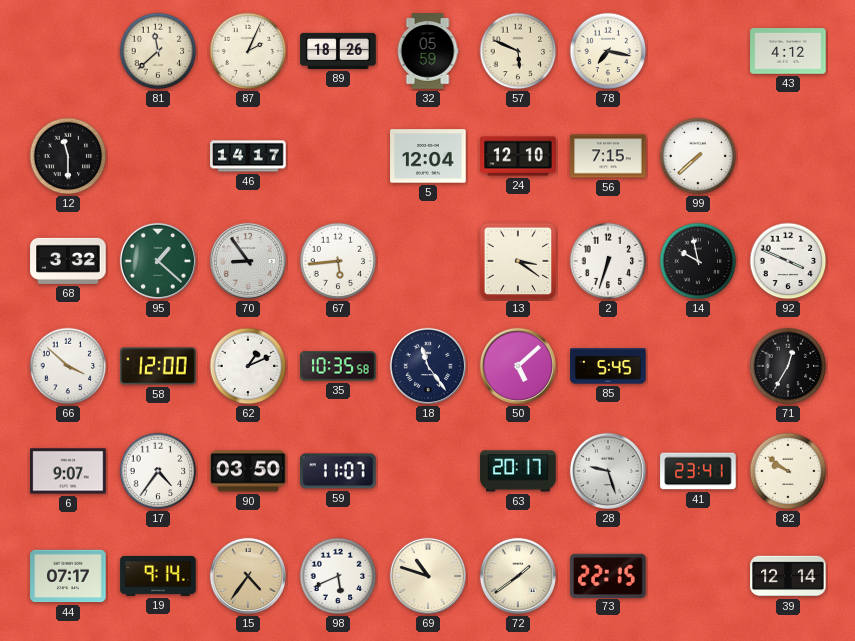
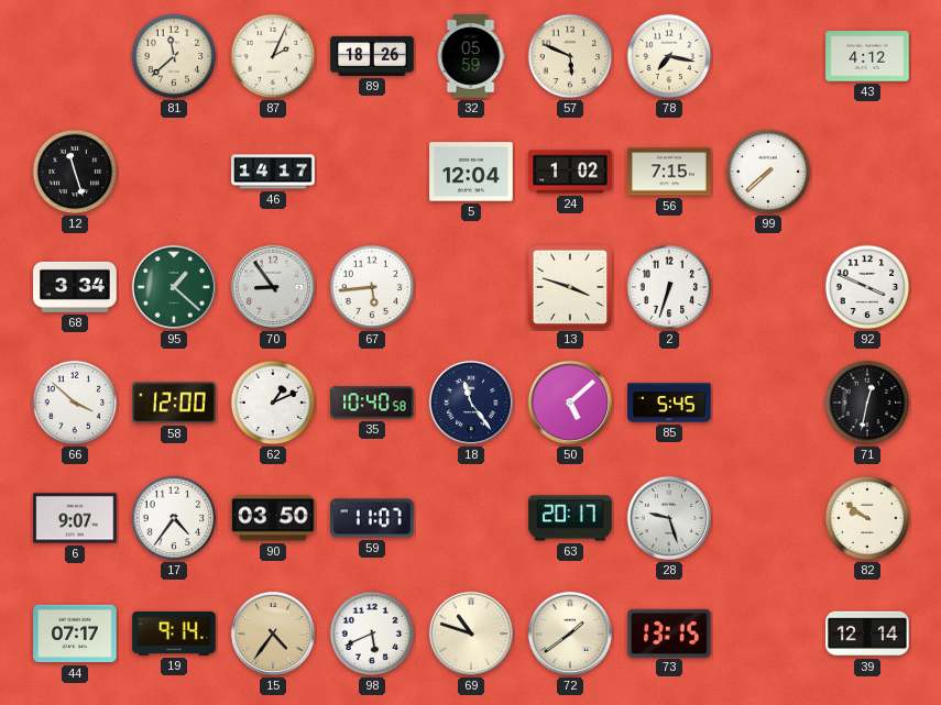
12: 11:30 -> 11:27
24: 12:10 -> 1:02
68: 3:32 -> 3:34
13: 3:21 -> 3:48
14: 9:58 -> none
35: 10:35 -> 10:40
71: 12:35 -> 12:32
41: 23:41 -> none
73: 22:15 -> 13:15
